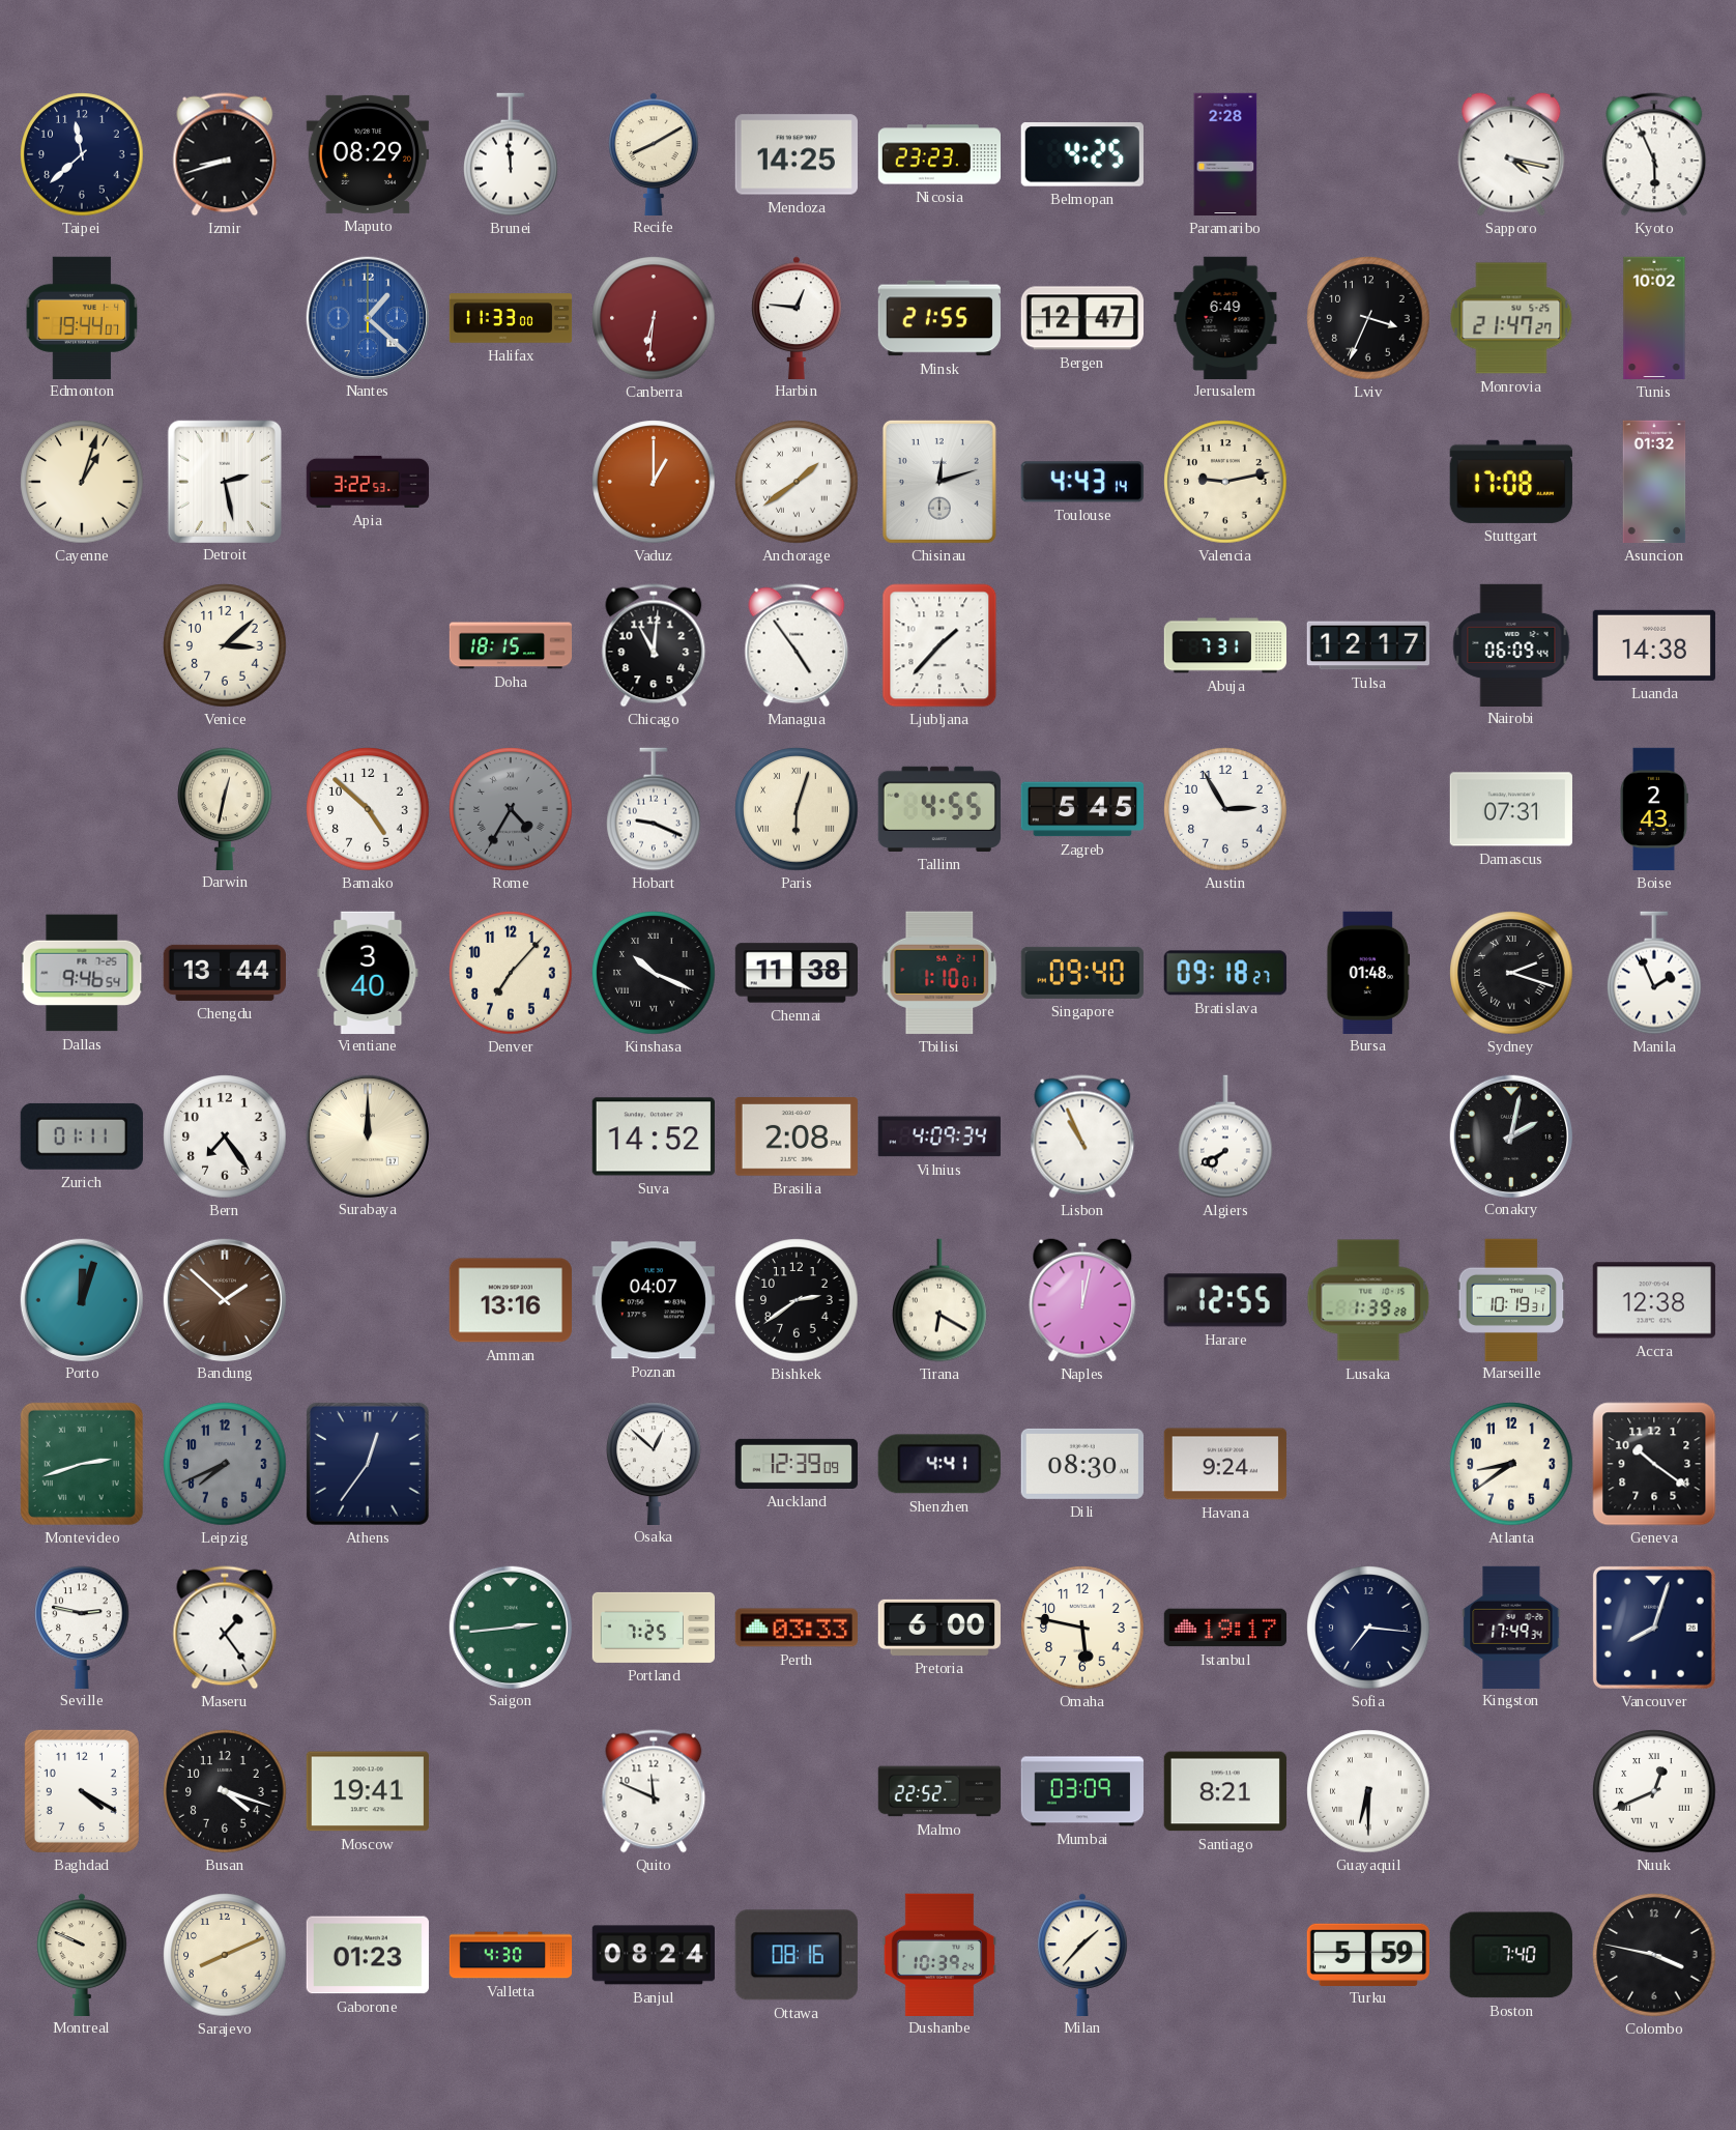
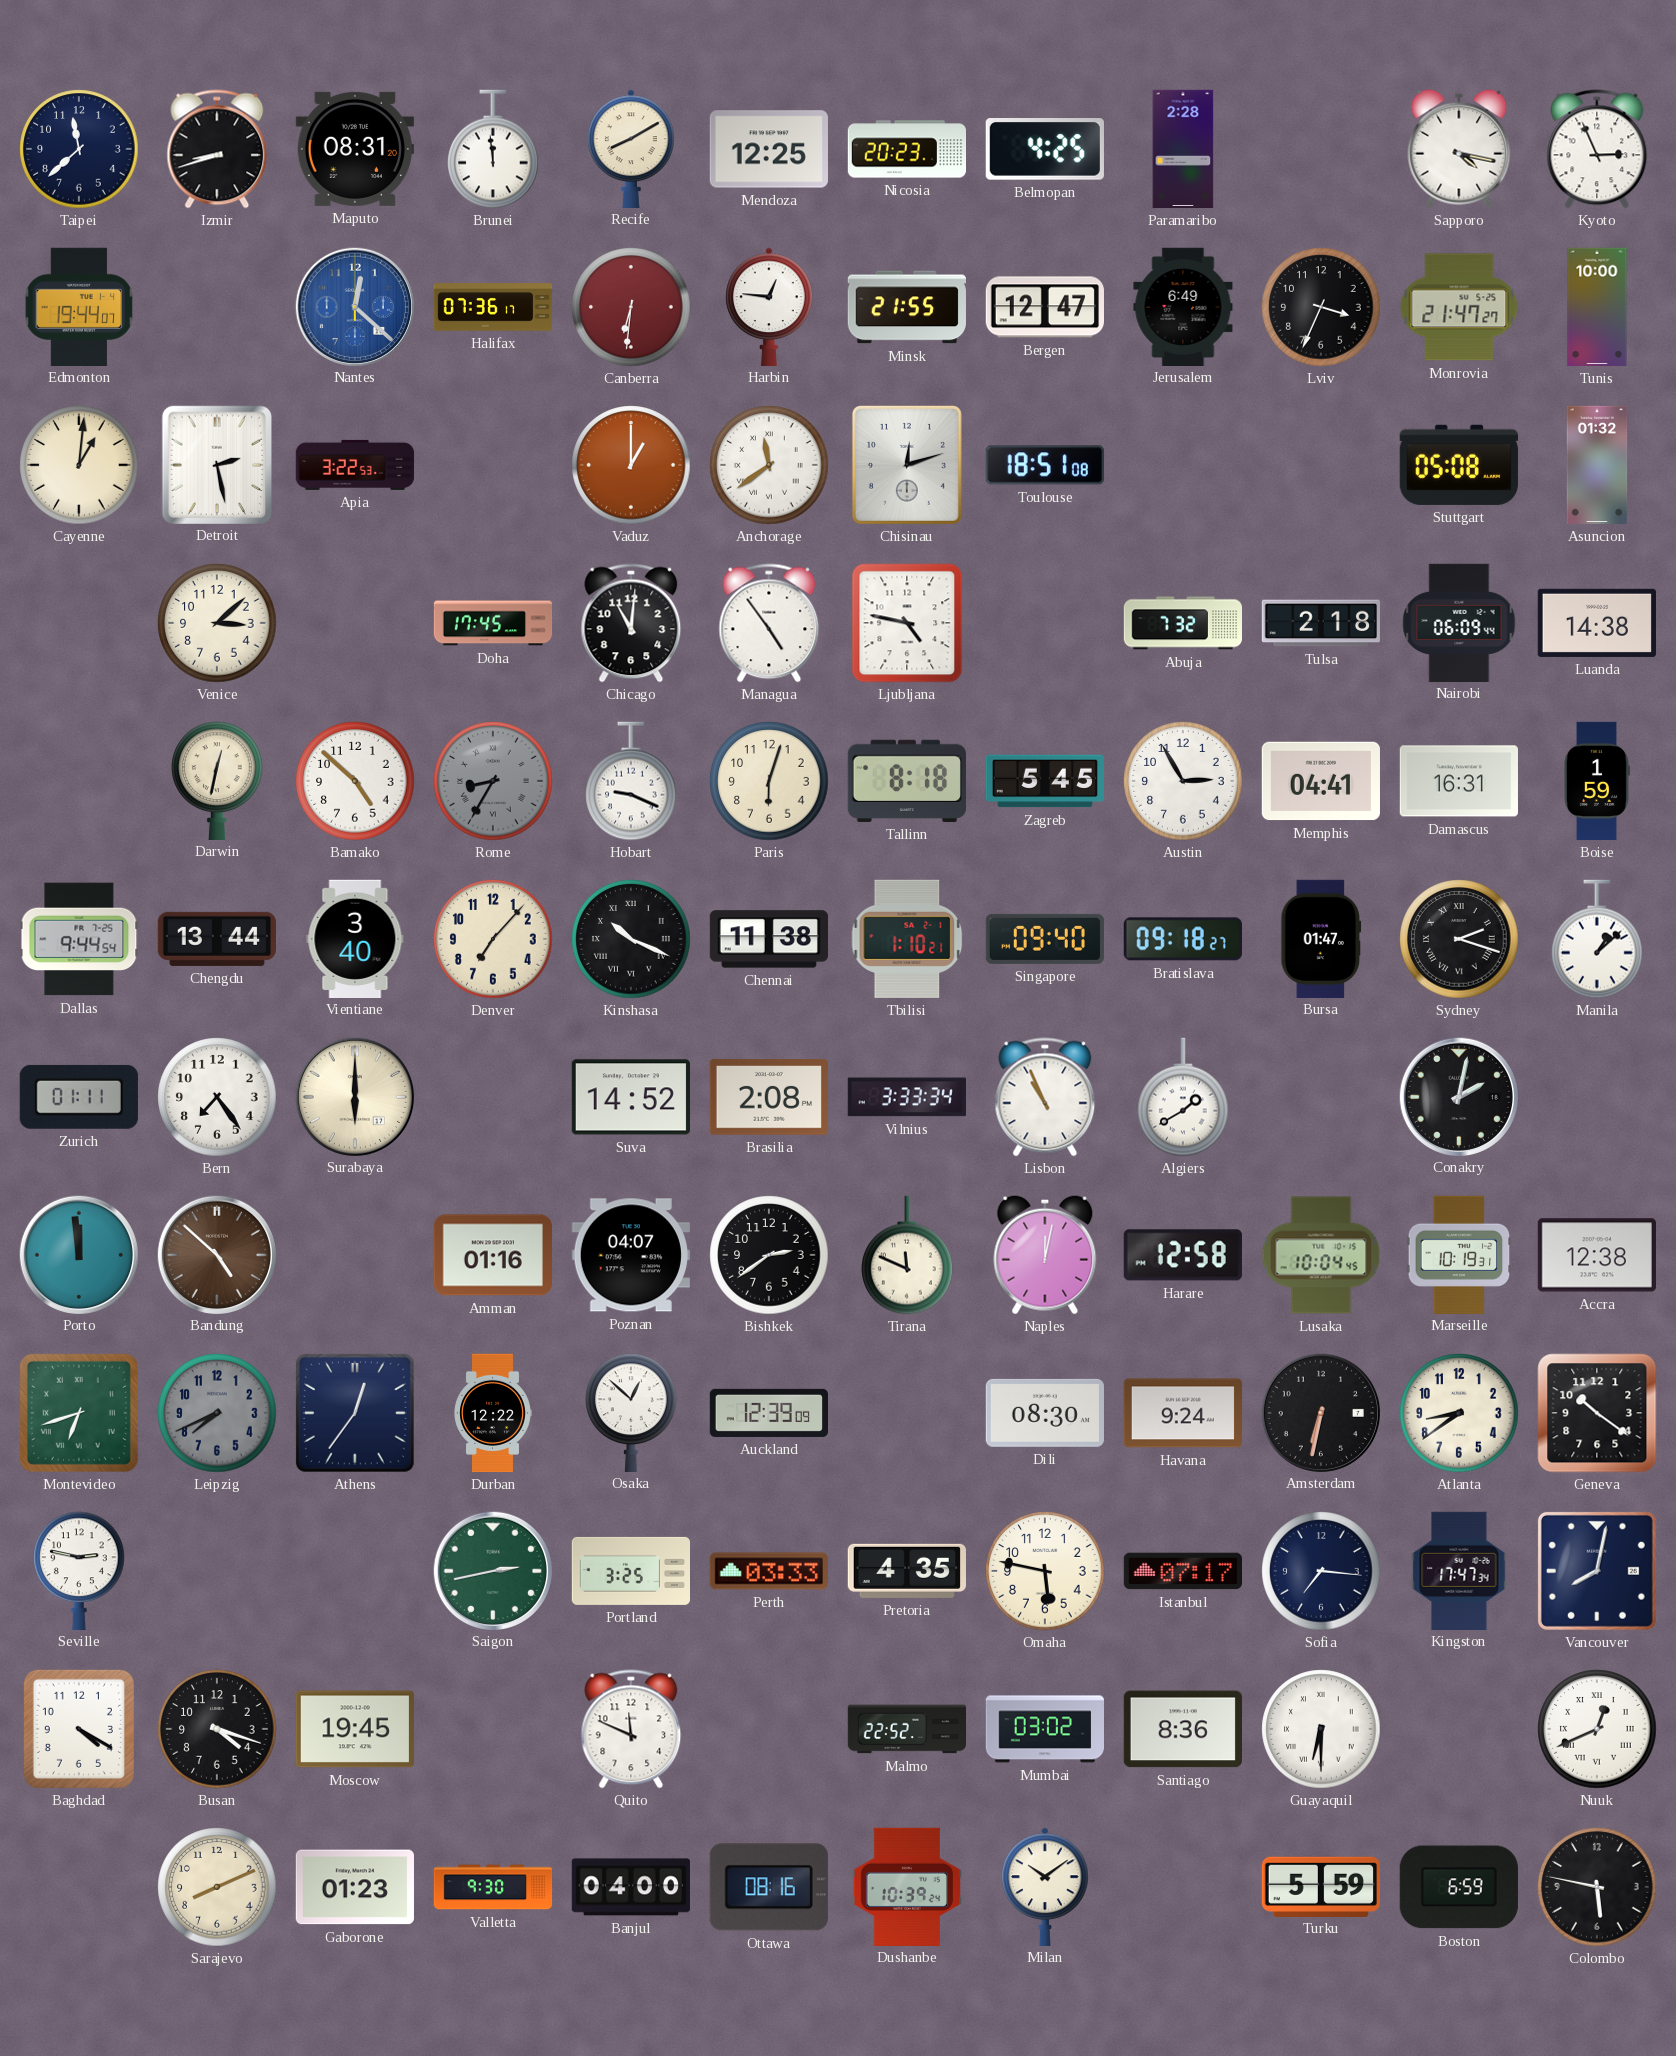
Maputo: 08:29 -> 08:31
Mendoza: 14:25 -> 12:25
Nicosia: 23:23 -> 20:23
Kyoto: 5:56 -> 2:56
Nantes: 1:22 -> 12:22
Halifax: 11:33 -> 07:36
Tunis: 10:02 -> 10:00
Cayenne: 1:03 -> 1:01
Anchorage: 1:39 -> 11:39
Toulouse: 4:43 -> 18:51
Valencia: 9:13 -> none
Stuttgart: 17:08 -> 05:08
Doha: 18:15 -> 17:45
Ljubljana: 1:37 -> 4:47
Abuja: 7:31 -> 7:32
Tulsa: 12:17 -> 2:18
Rome: 4:35 -> 8:35
Paris numerals: Roman -> Arabic
Tallinn: 4:55 -> 8:18
Memphis: none -> 04:41
Damascus: 07:31 -> 16:31
Boise: 2:43 -> 1:59
Dallas: 9:46 -> 9:44
Tbilisi: 1:10:01 -> 1:10:21
Bursa: 01:48 -> 01:47
Manila: 1:56 -> 1:08
Surabaya: 12:00 -> 6:00
Vilnius: 4:09 -> 3:33
Algiers: 7:40 -> 1:40
Porto: 12:03 -> 11:59
Bandung: 1:52 -> 4:52
Amman: 13:16 -> 01:16
Tirana: 6:20 -> 11:49
Harare: 12:55 -> 12:58
Lusaka: 1:39 -> 10:04
Montevideo: 2:42 -> 6:42
Durban: none -> 12:22
Shenzhen: 4:41 -> none
Amsterdam: none -> 6:32
Maseru: 1:24 -> none
Saigon: 2:44 -> 2:43
Portland: 7:25 -> 3:25
Pretoria: 6:00 -> 4:35
Istanbul: 19:17 -> 07:17
Kingston: 17:49 -> 17:47
Vancouver: 8:03 -> 8:02
Moscow: 19:41 -> 19:45
Mumbai: 03:09 -> 03:02
Santiago: 8:21 -> 8:36
Montreal: 9:49 -> none
Valletta: 4:30 -> 9:30
Banjul: 08:24 -> 04:00
Milan: 1:37 -> 10:09
Boston: 7:40 -> 6:59
Colombo: 3:47 -> 5:47
